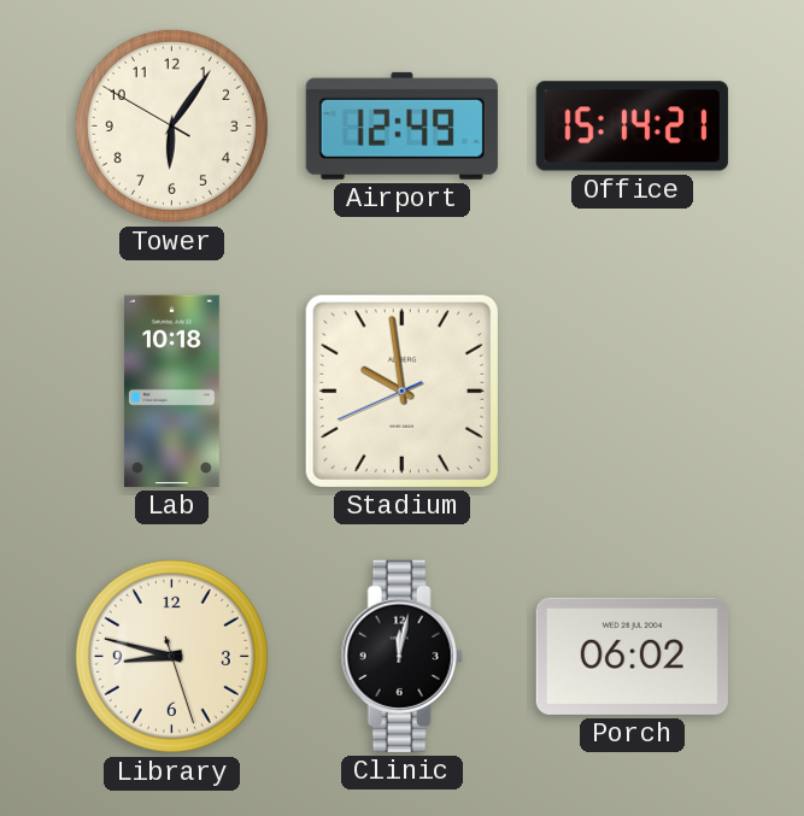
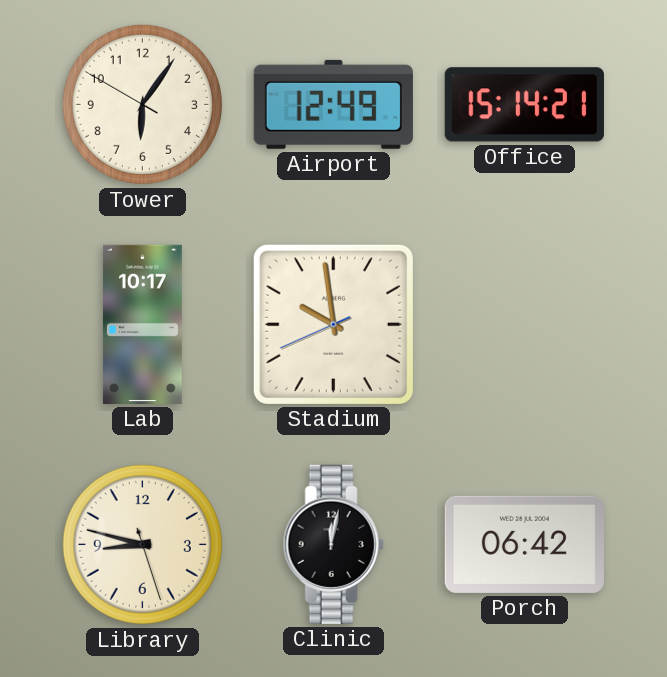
Lab: 10:18 -> 10:17
Porch: 06:02 -> 06:42
